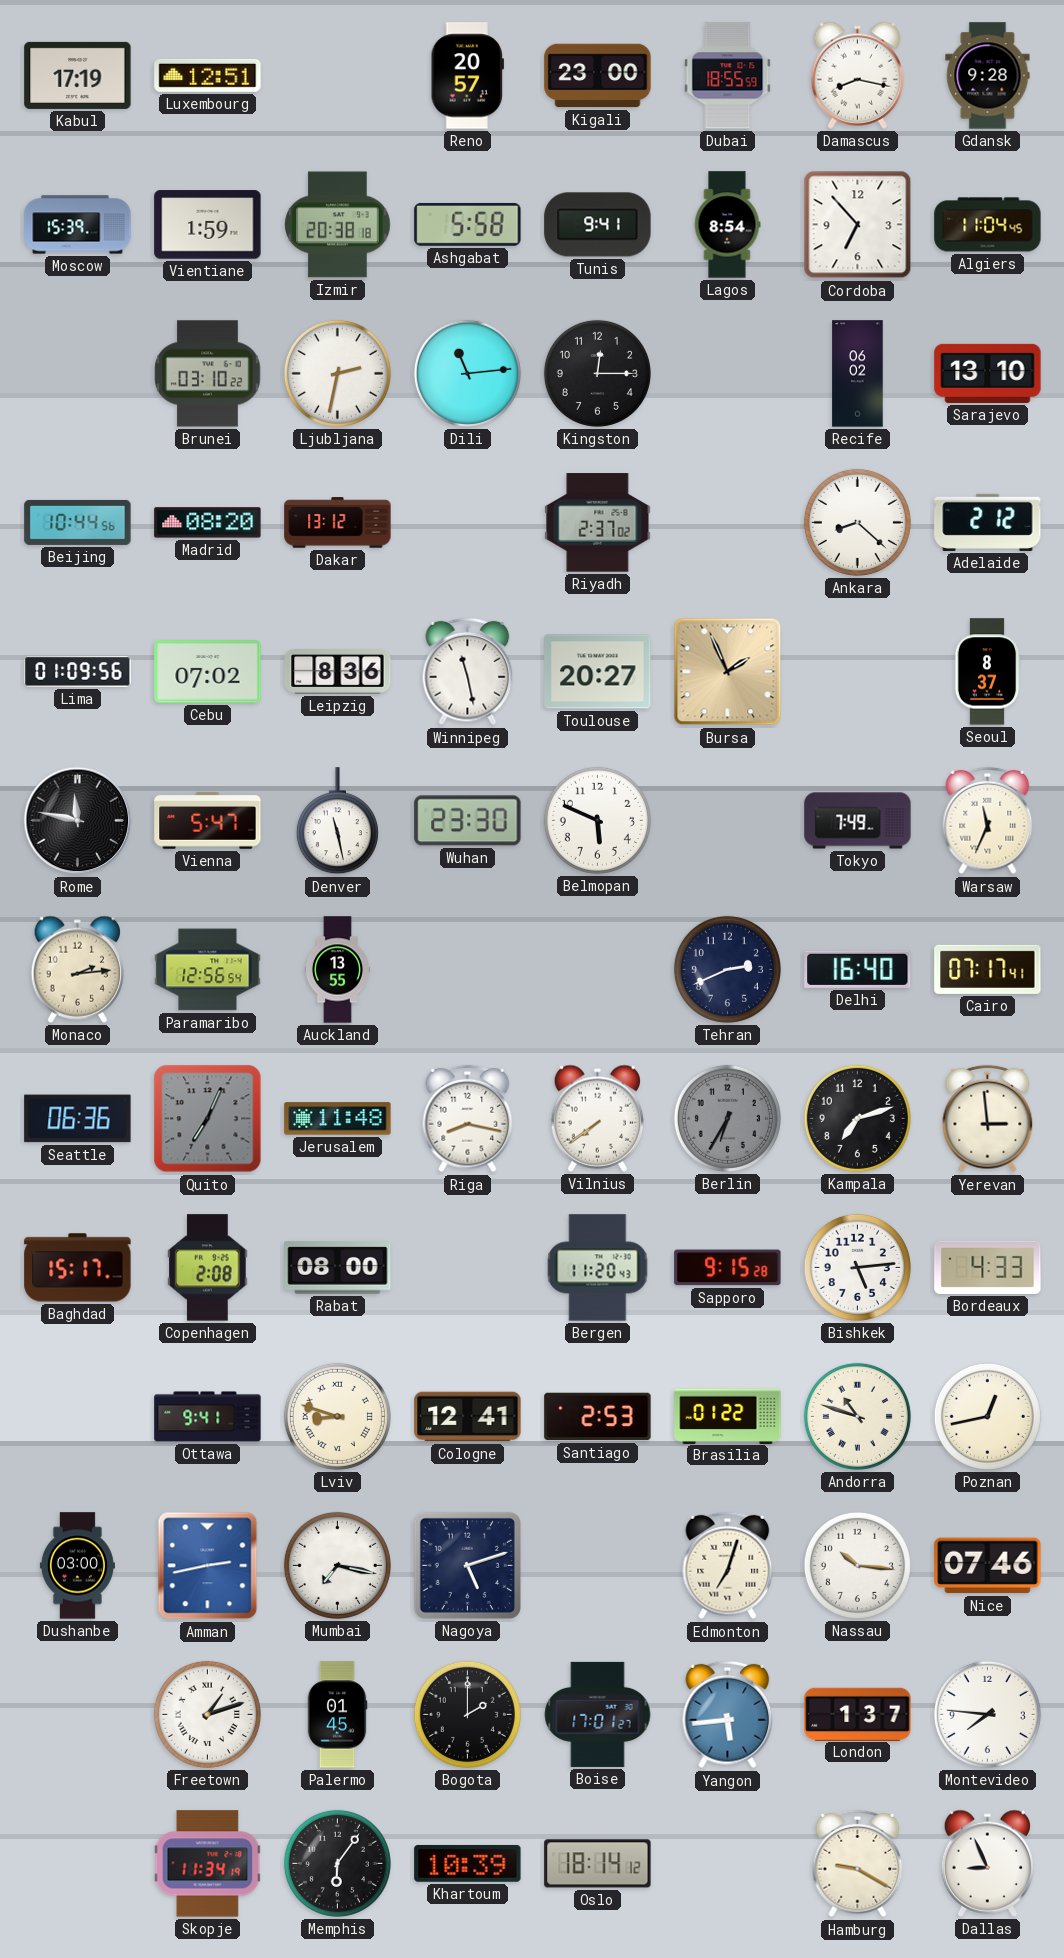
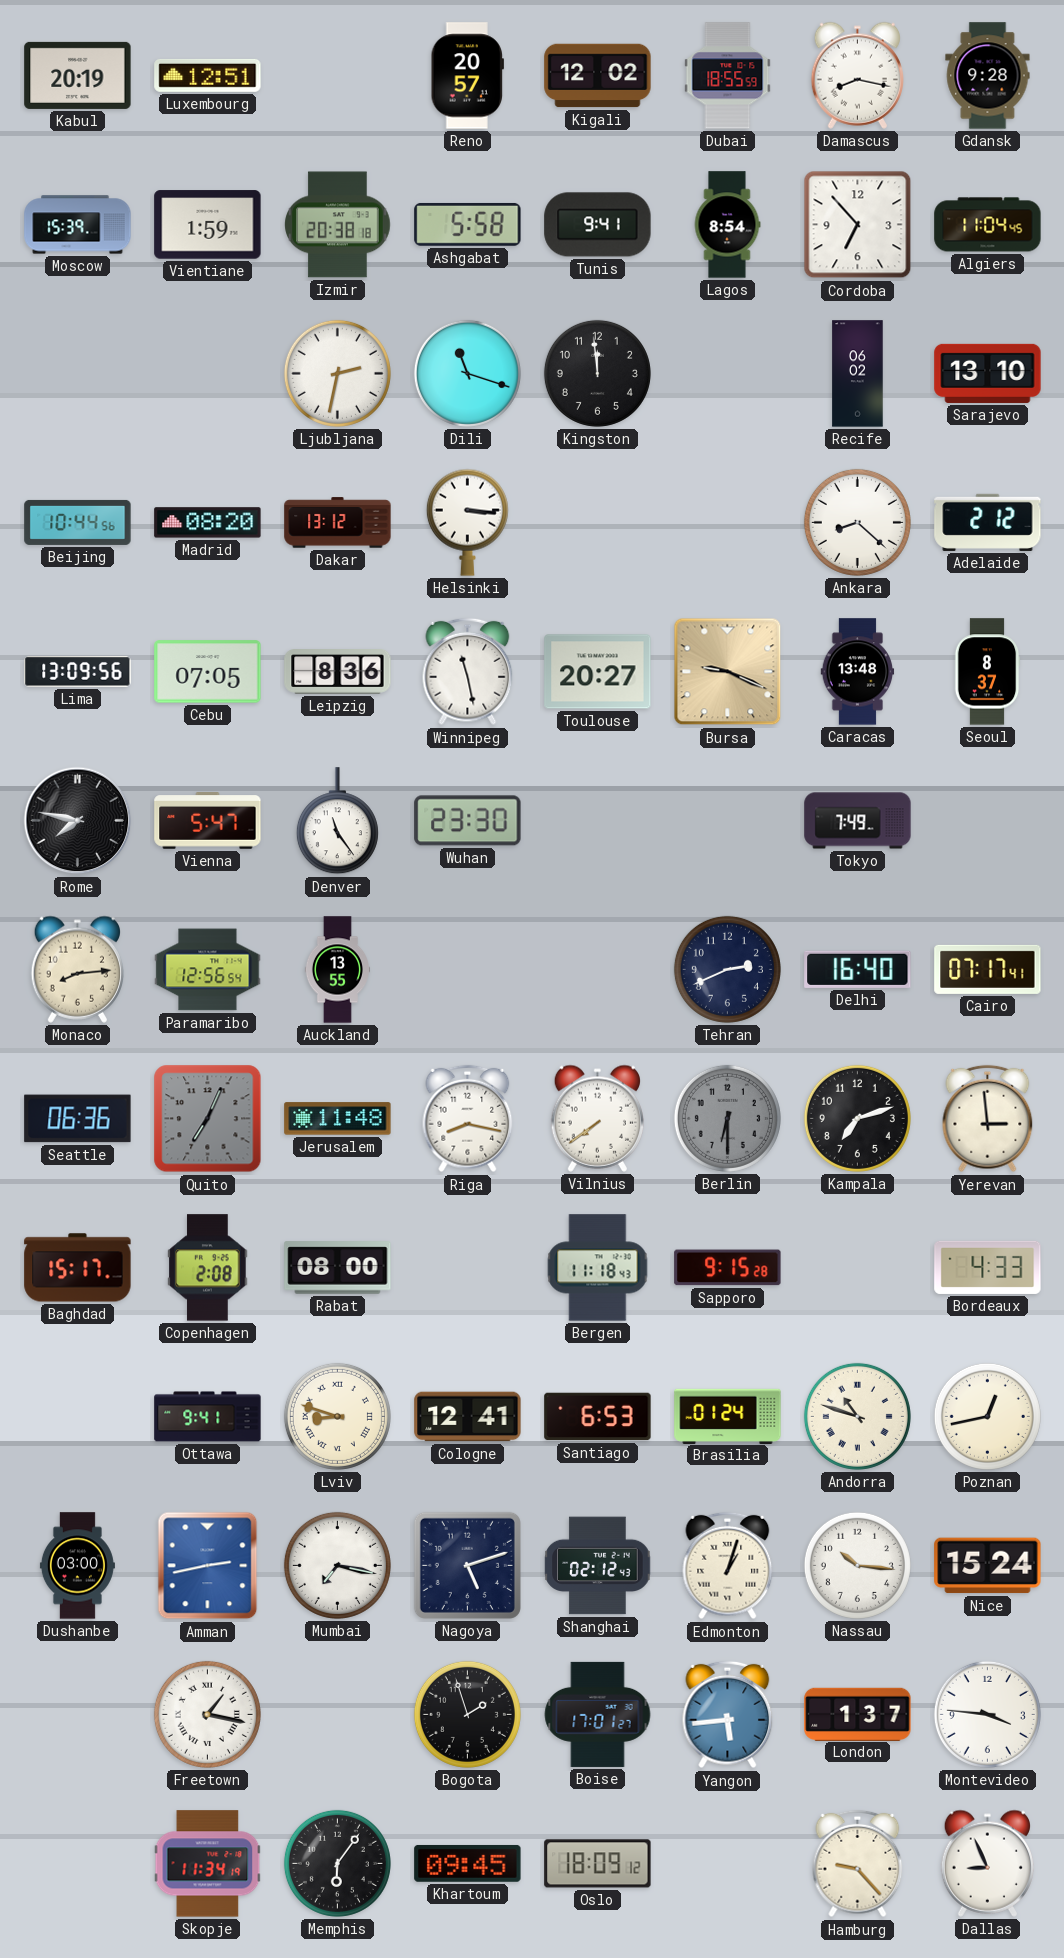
Kabul: 17:19 -> 20:19
Kigali: 23:00 -> 12:02
Brunei: 03:10 -> none
Dili: 11:14 -> 11:18
Kingston: 12:15 -> 11:59
Helsinki: none -> 3:16
Riyadh: 2:37 -> none
Lima: 01:09 -> 13:09
Cebu: 07:02 -> 07:05
Bursa: 1:56 -> 9:19
Caracas: none -> 13:48
Rome: 11:47 -> 7:47
Denver: 11:28 -> 11:24
Belmopan: 5:49 -> none
Warsaw: 11:34 -> none
Monaco: 2:14 -> 8:14
Berlin: 6:35 -> 6:30
Bergen: 11:20 -> 11:18
Bishkek: 5:14 -> none
Santiago: 2:53 -> 6:53
Brasilia: 01:22 -> 01:24
Shanghai: none -> 02:12
Edmonton: 7:03 -> 1:03
Nice: 07:46 -> 15:24
Freetown: 1:12 -> 1:17
Palermo: 01:45 -> none
Bogota: 2:00 -> 1:57
Montevideo: 7:46 -> 3:46
Khartoum: 10:39 -> 09:45
Oslo: 18:14 -> 18:09
Hamburg: 9:20 -> 9:23
